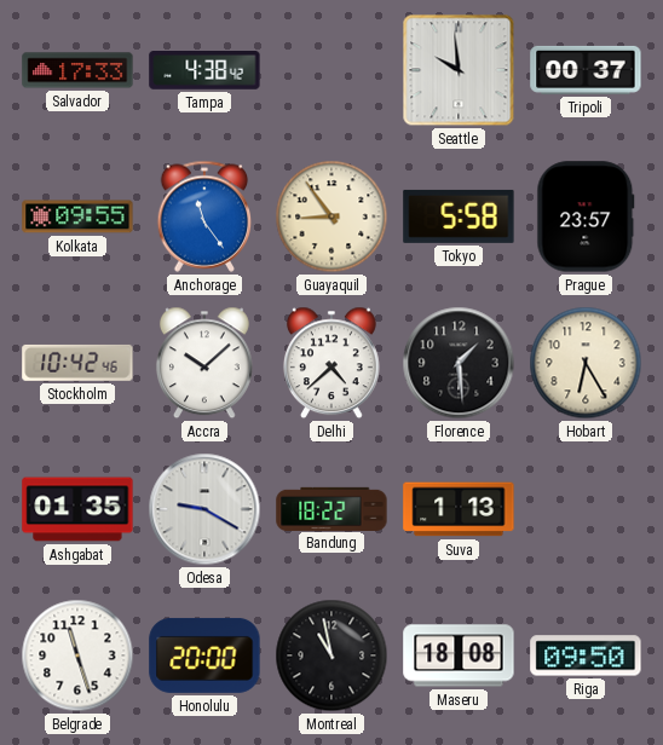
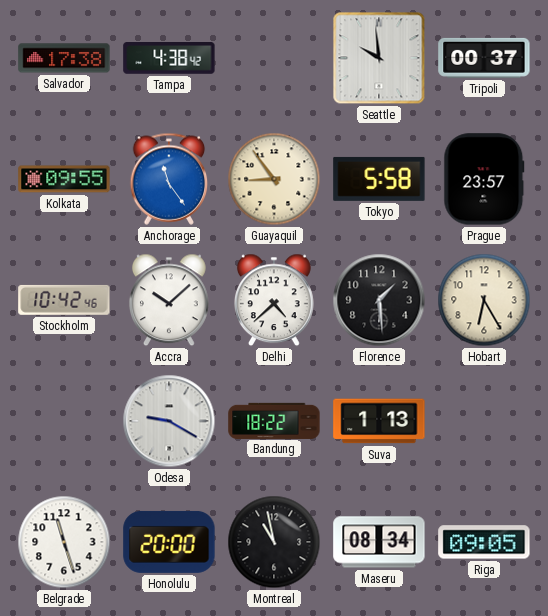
Salvador: 17:33 -> 17:38
Ashgabat: 01:35 -> none
Maseru: 18:08 -> 08:34
Riga: 09:50 -> 09:05
